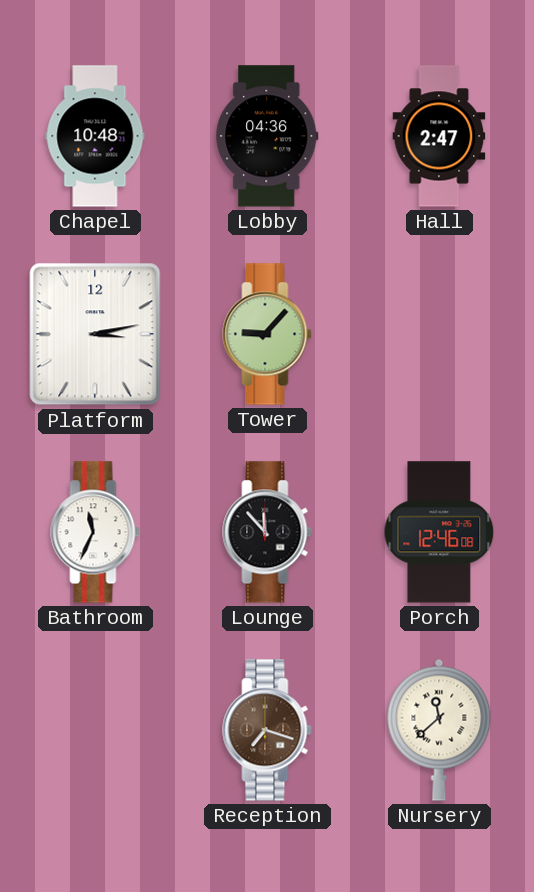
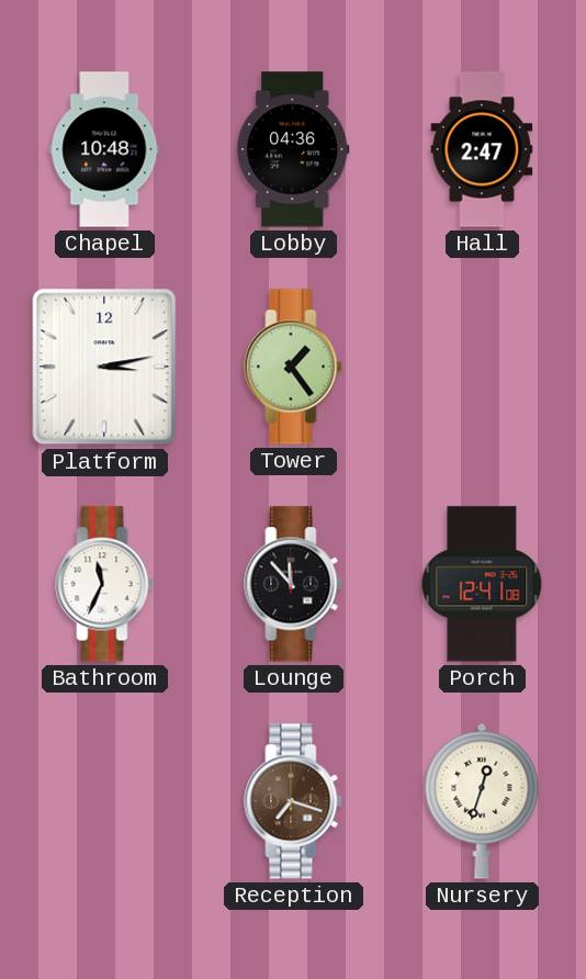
Tower: 9:07 -> 1:24
Porch: 12:46 -> 12:41
Nursery: 11:38 -> 12:33
